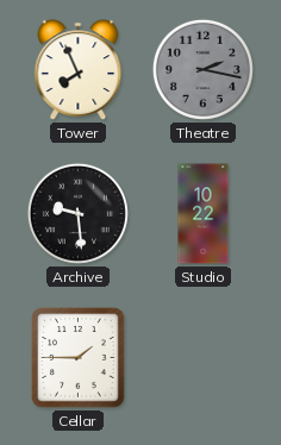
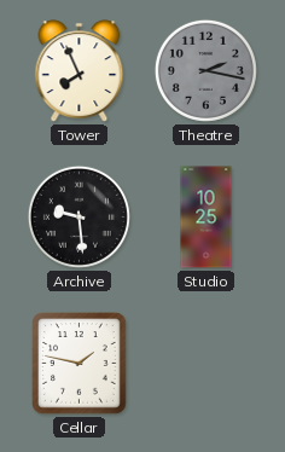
Studio: 10:22 -> 10:25
Cellar: 1:45 -> 1:47
